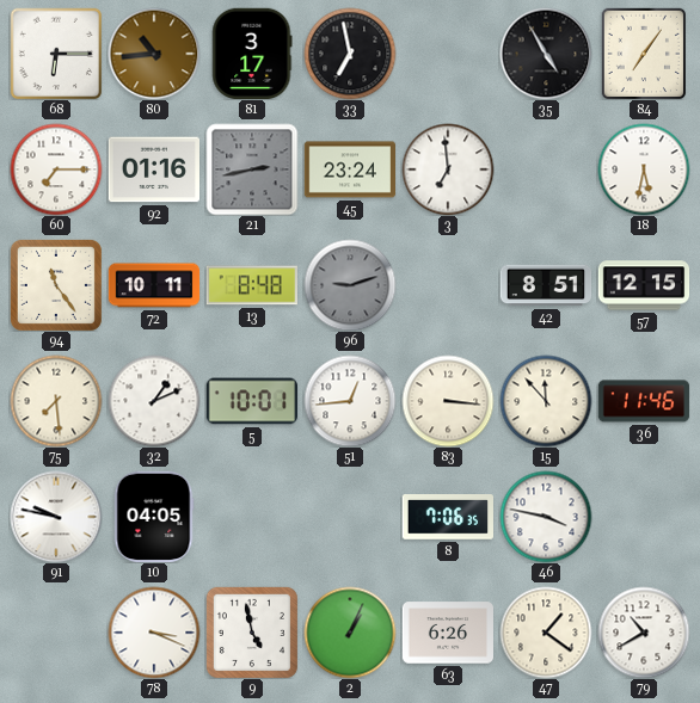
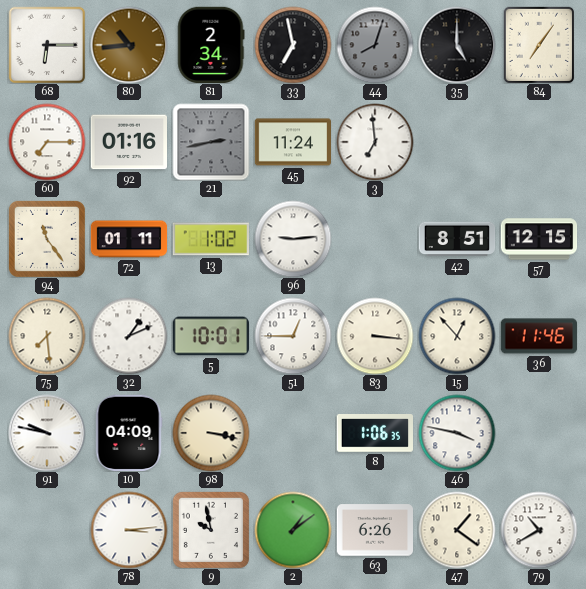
81: 3:17 -> 2:34
44: none -> 8:03
35: 4:55 -> 5:00
45: 23:24 -> 11:24
18: 5:32 -> none
72: 10:11 -> 01:11
13: 8:48 -> 1:02
96: 9:12 -> 9:14
96 dial: grey -> white
51: 12:44 -> 12:45
15: 11:53 -> 12:53
10: 04:05 -> 04:09
98: none -> 3:17
8: 7:06 -> 1:06
78: 3:19 -> 3:14
9: 4:58 -> 9:58
2: 1:04 -> 1:09
